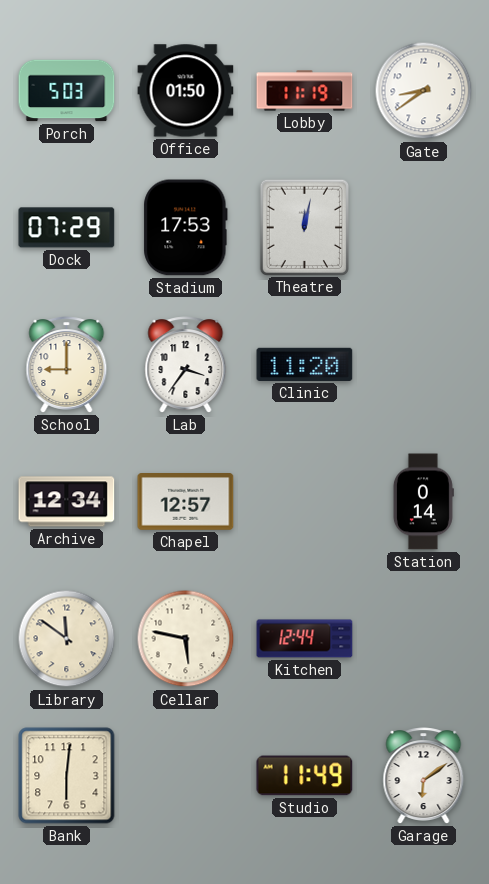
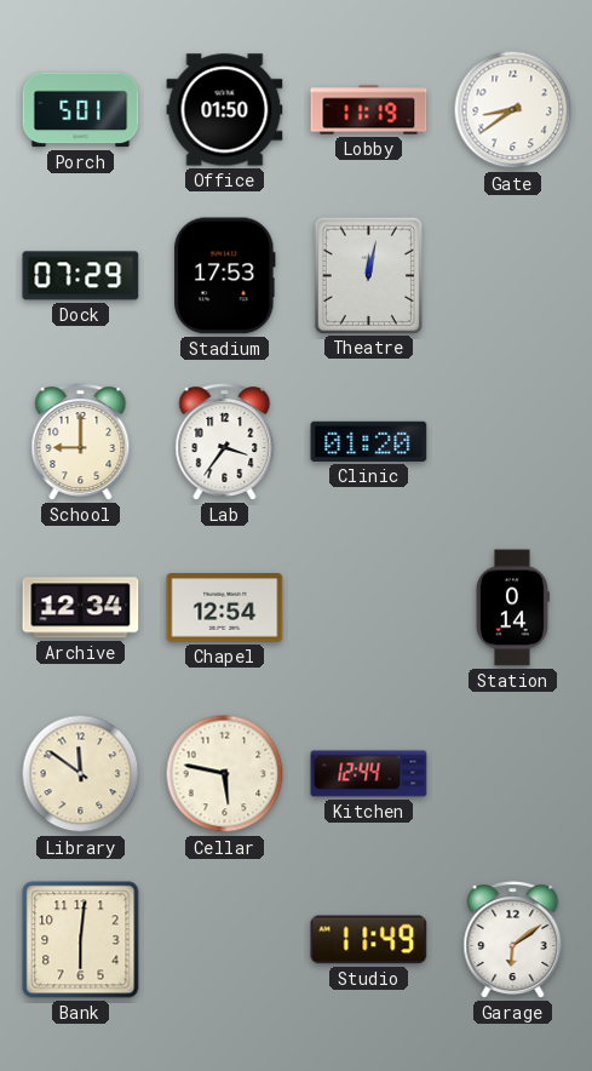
Porch: 5:03 -> 5:01
Clinic: 11:20 -> 01:20
Chapel: 12:57 -> 12:54
